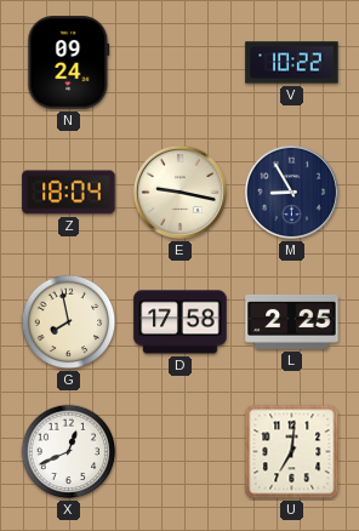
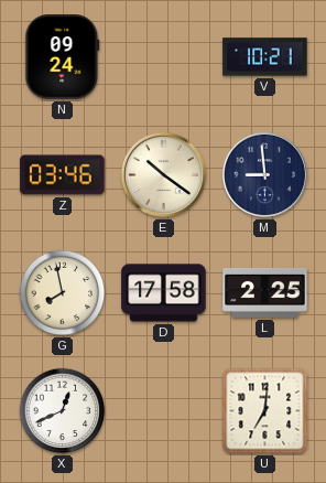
V: 10:22 -> 10:21
Z: 18:04 -> 03:46
E: 9:17 -> 10:21
M: 8:55 -> 8:59
